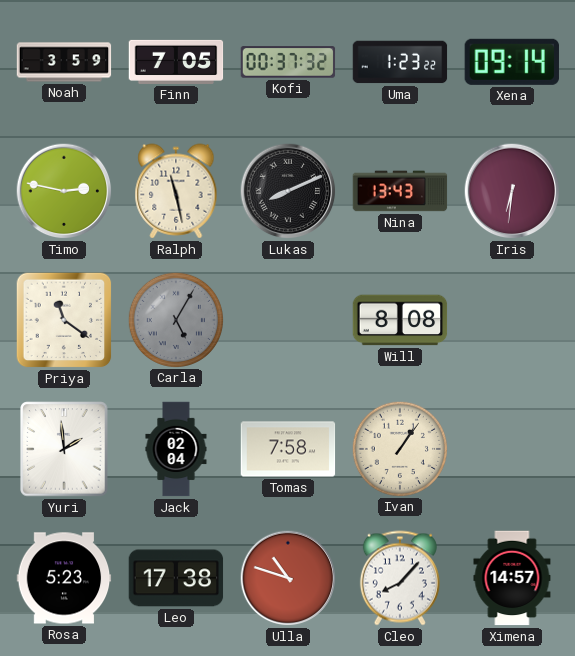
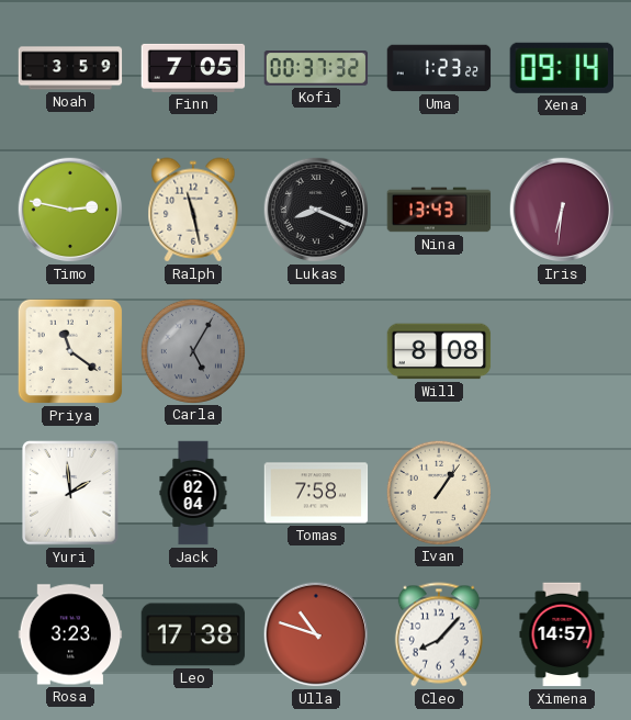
Lukas: 8:11 -> 8:19
Rosa: 5:23 -> 3:23
